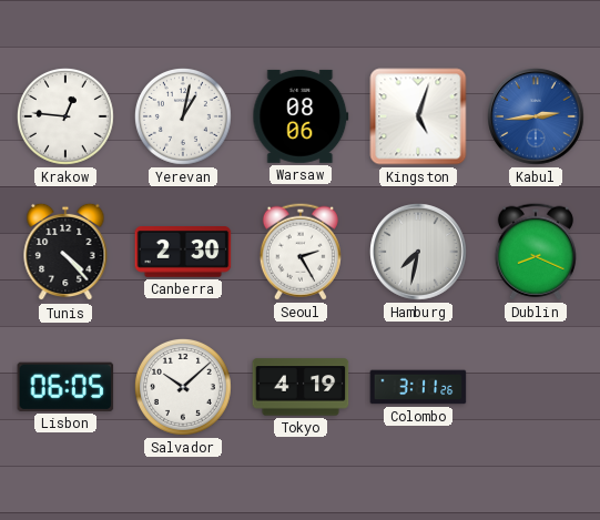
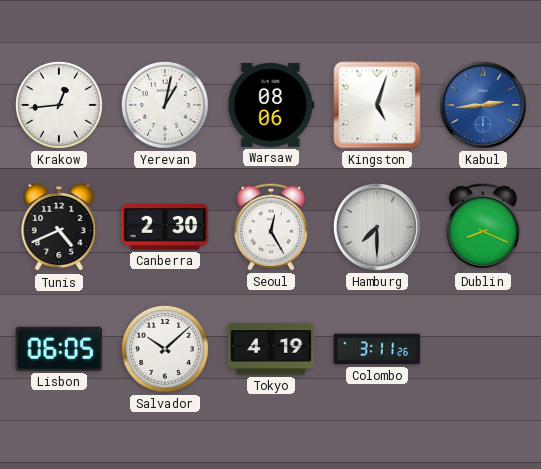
Krakow: 12:46 -> 12:44
Tunis: 4:23 -> 4:41
Seoul: 2:25 -> 12:25
Hamburg: 7:32 -> 7:30
